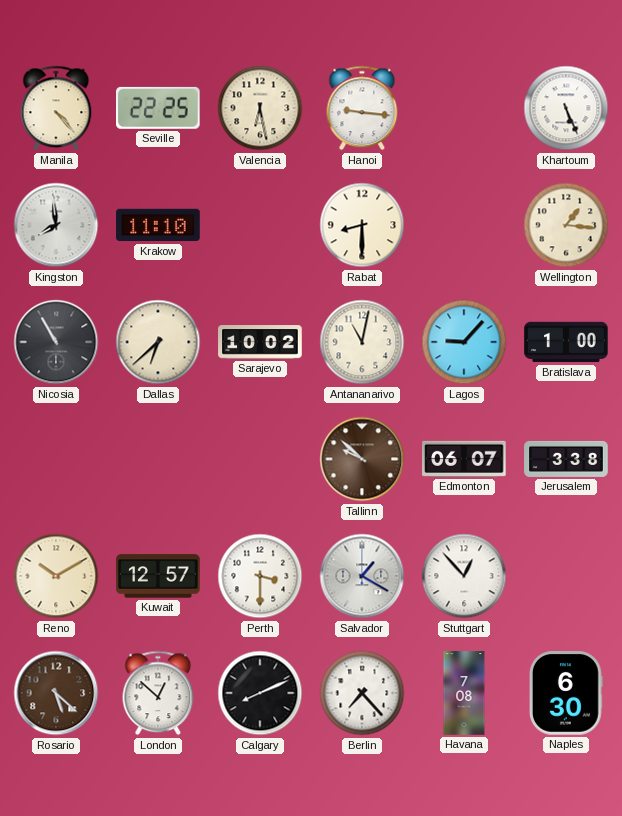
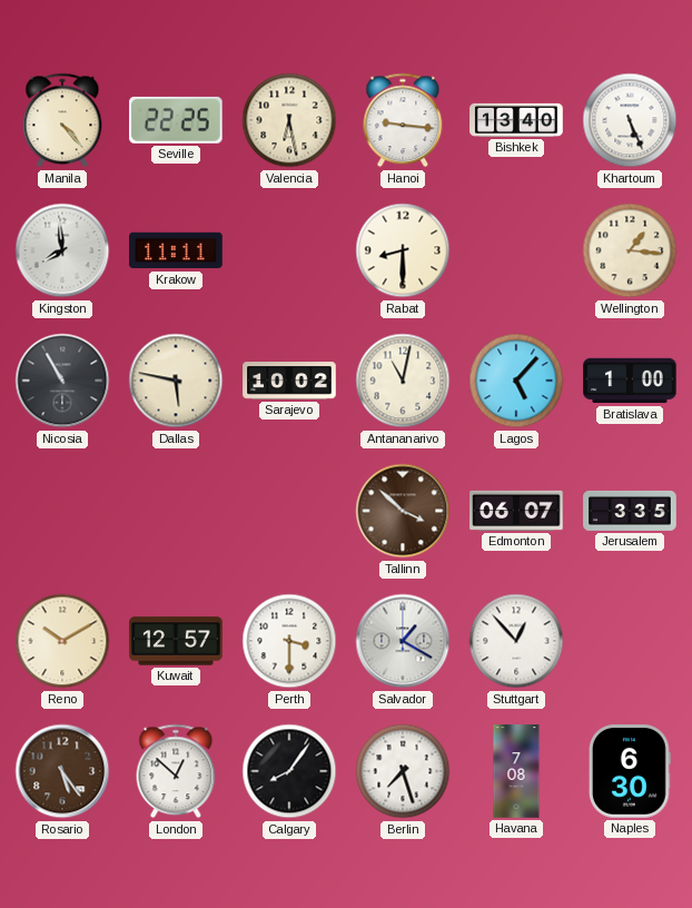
Bishkek: none -> 13:40
Krakow: 11:10 -> 11:11
Dallas: 6:38 -> 5:47
Lagos: 9:07 -> 5:07
Tallinn: 9:52 -> 3:52
Jerusalem: 3:38 -> 3:35
Rosario: 5:22 -> 5:24
Calgary: 8:11 -> 8:06
Berlin: 7:23 -> 7:27
